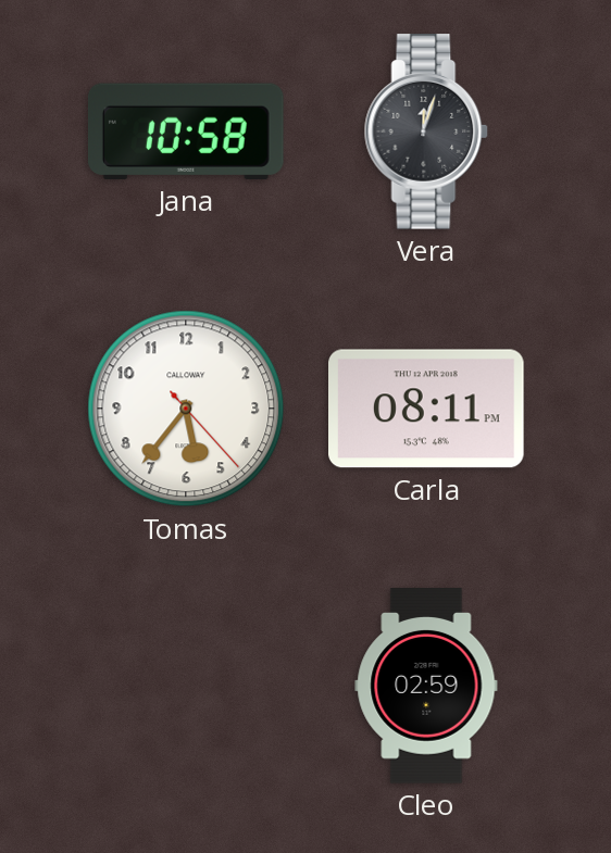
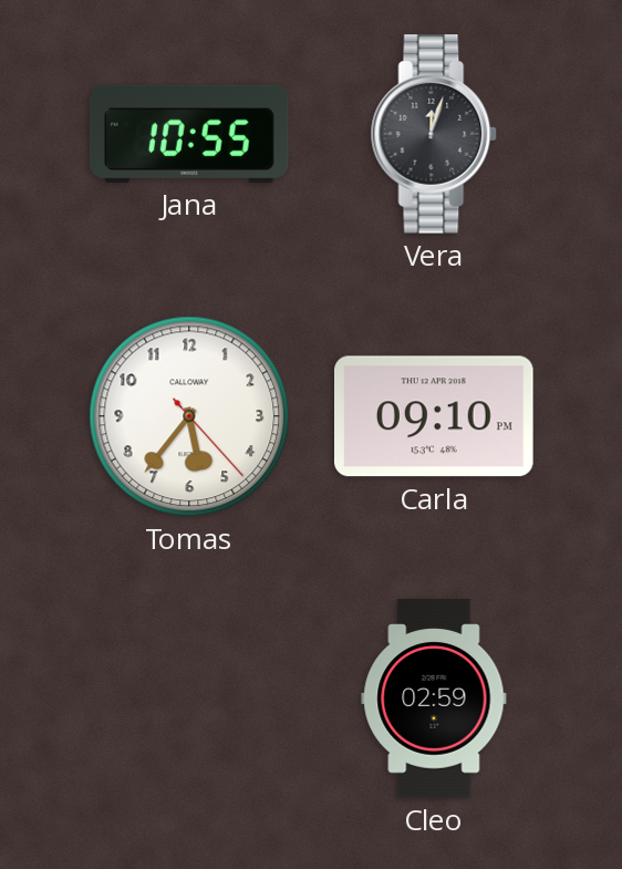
Jana: 10:58 -> 10:55
Carla: 08:11 -> 09:10
